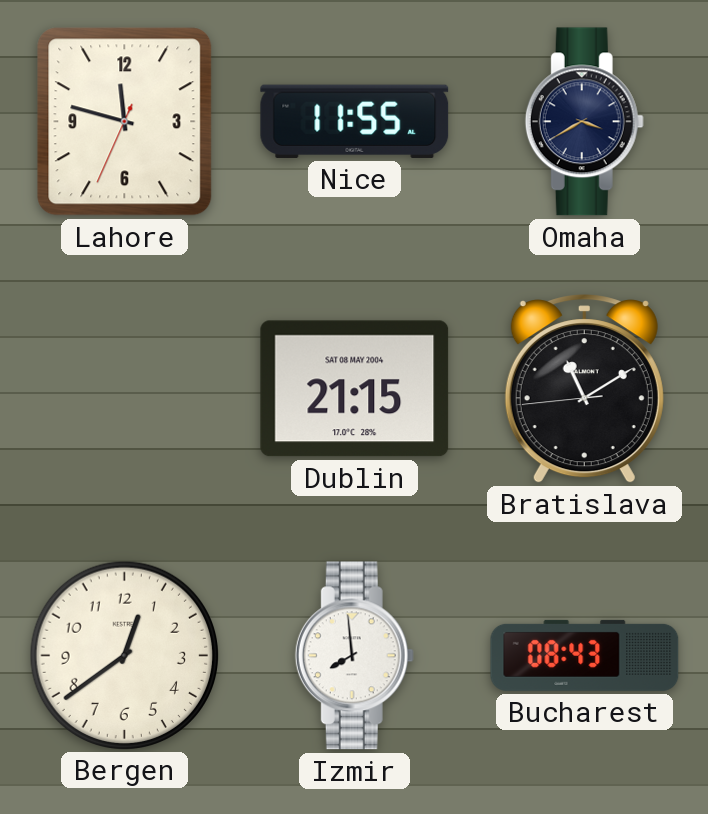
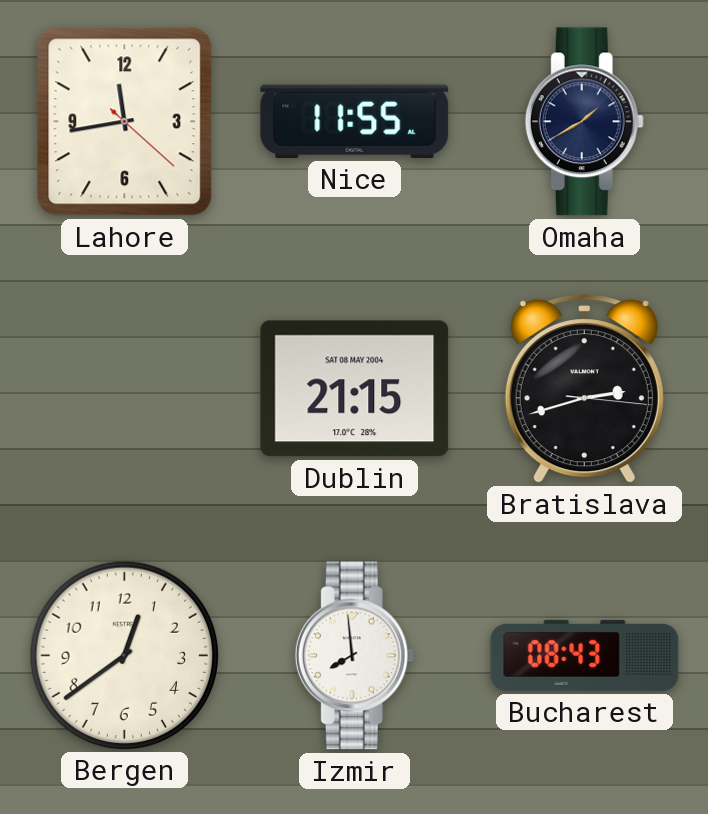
Lahore: 11:47 -> 11:43
Omaha: 3:40 -> 1:40
Bratislava: 11:09 -> 2:42
